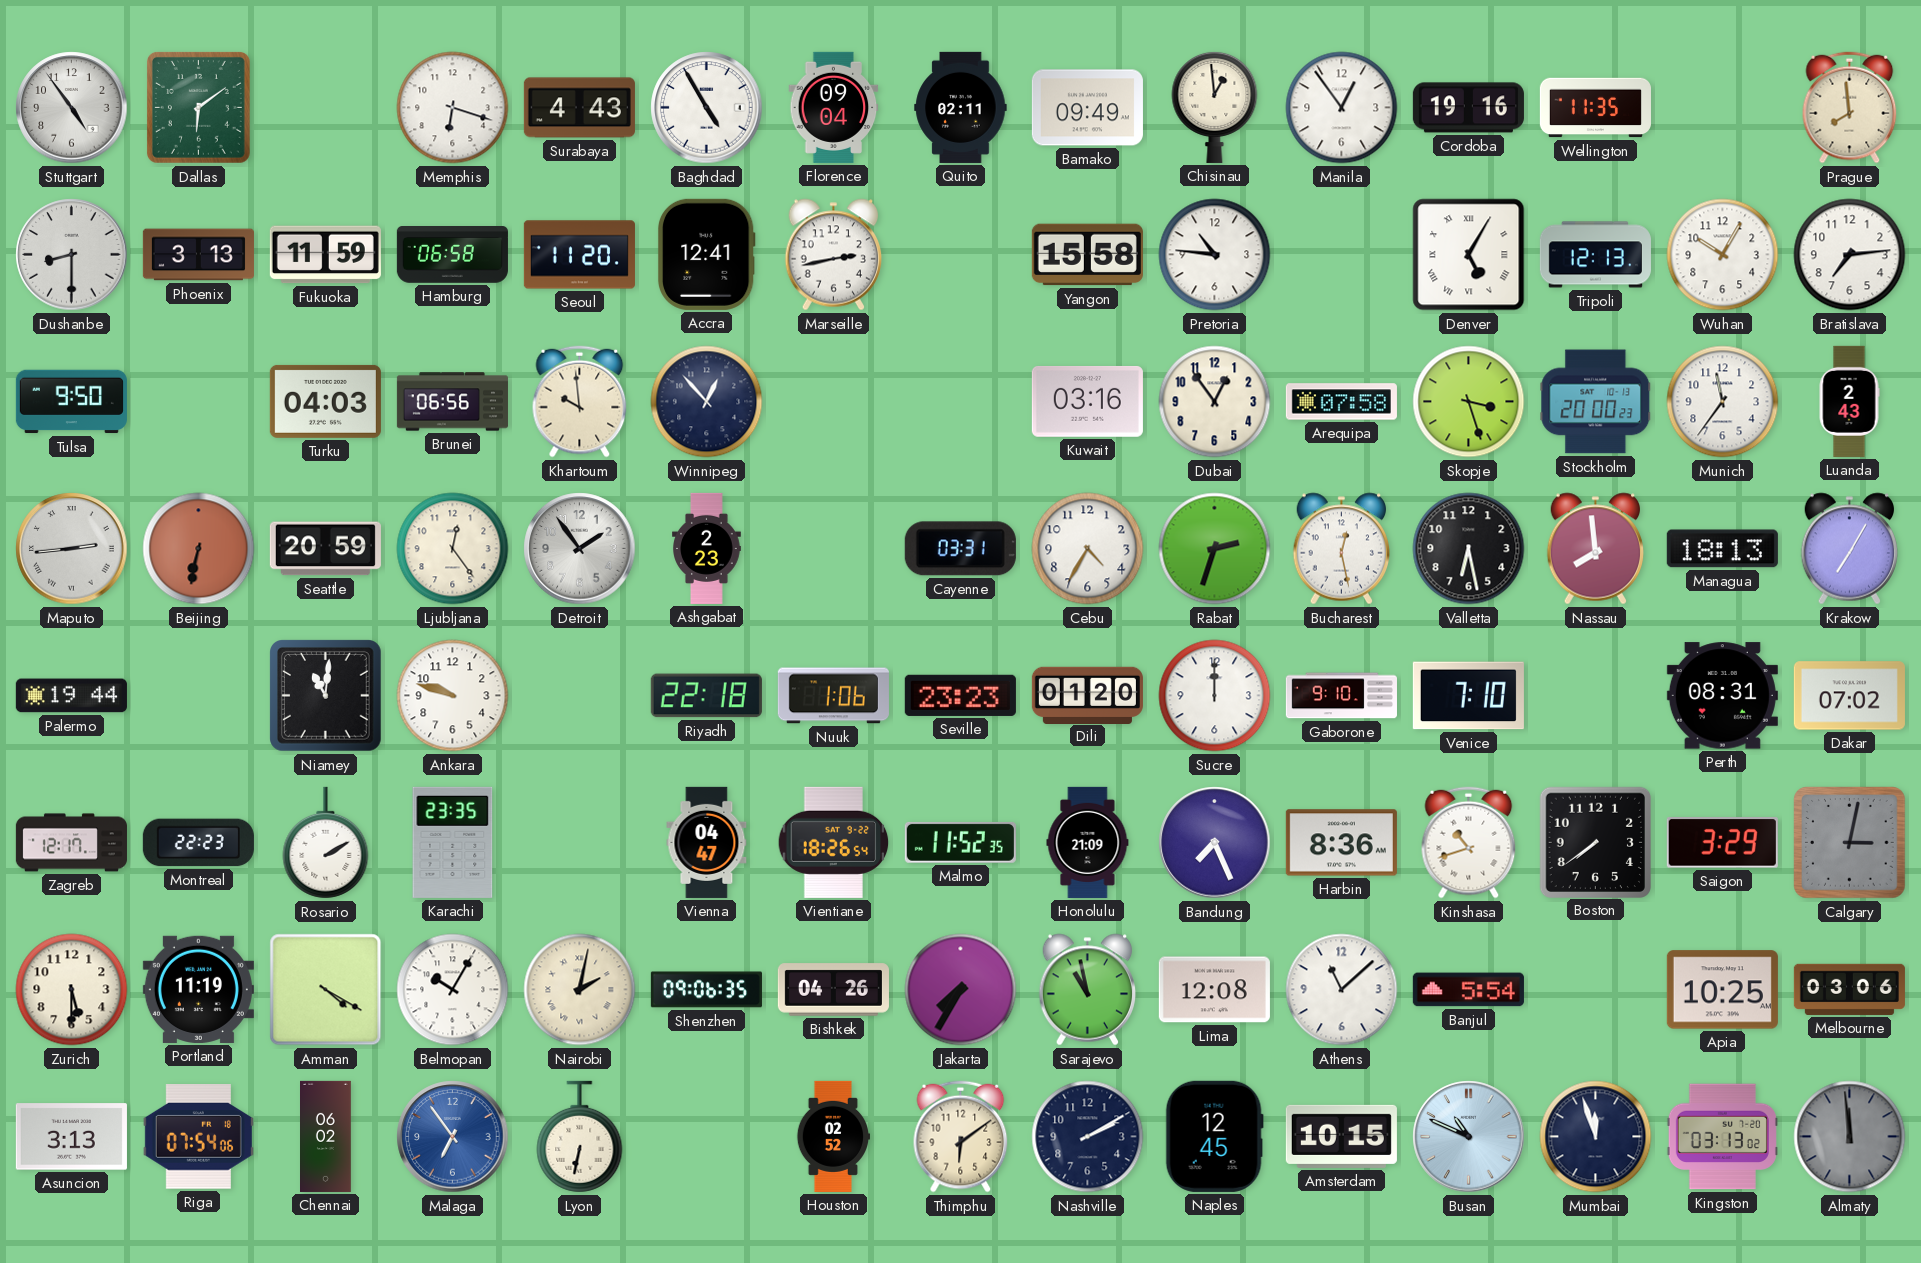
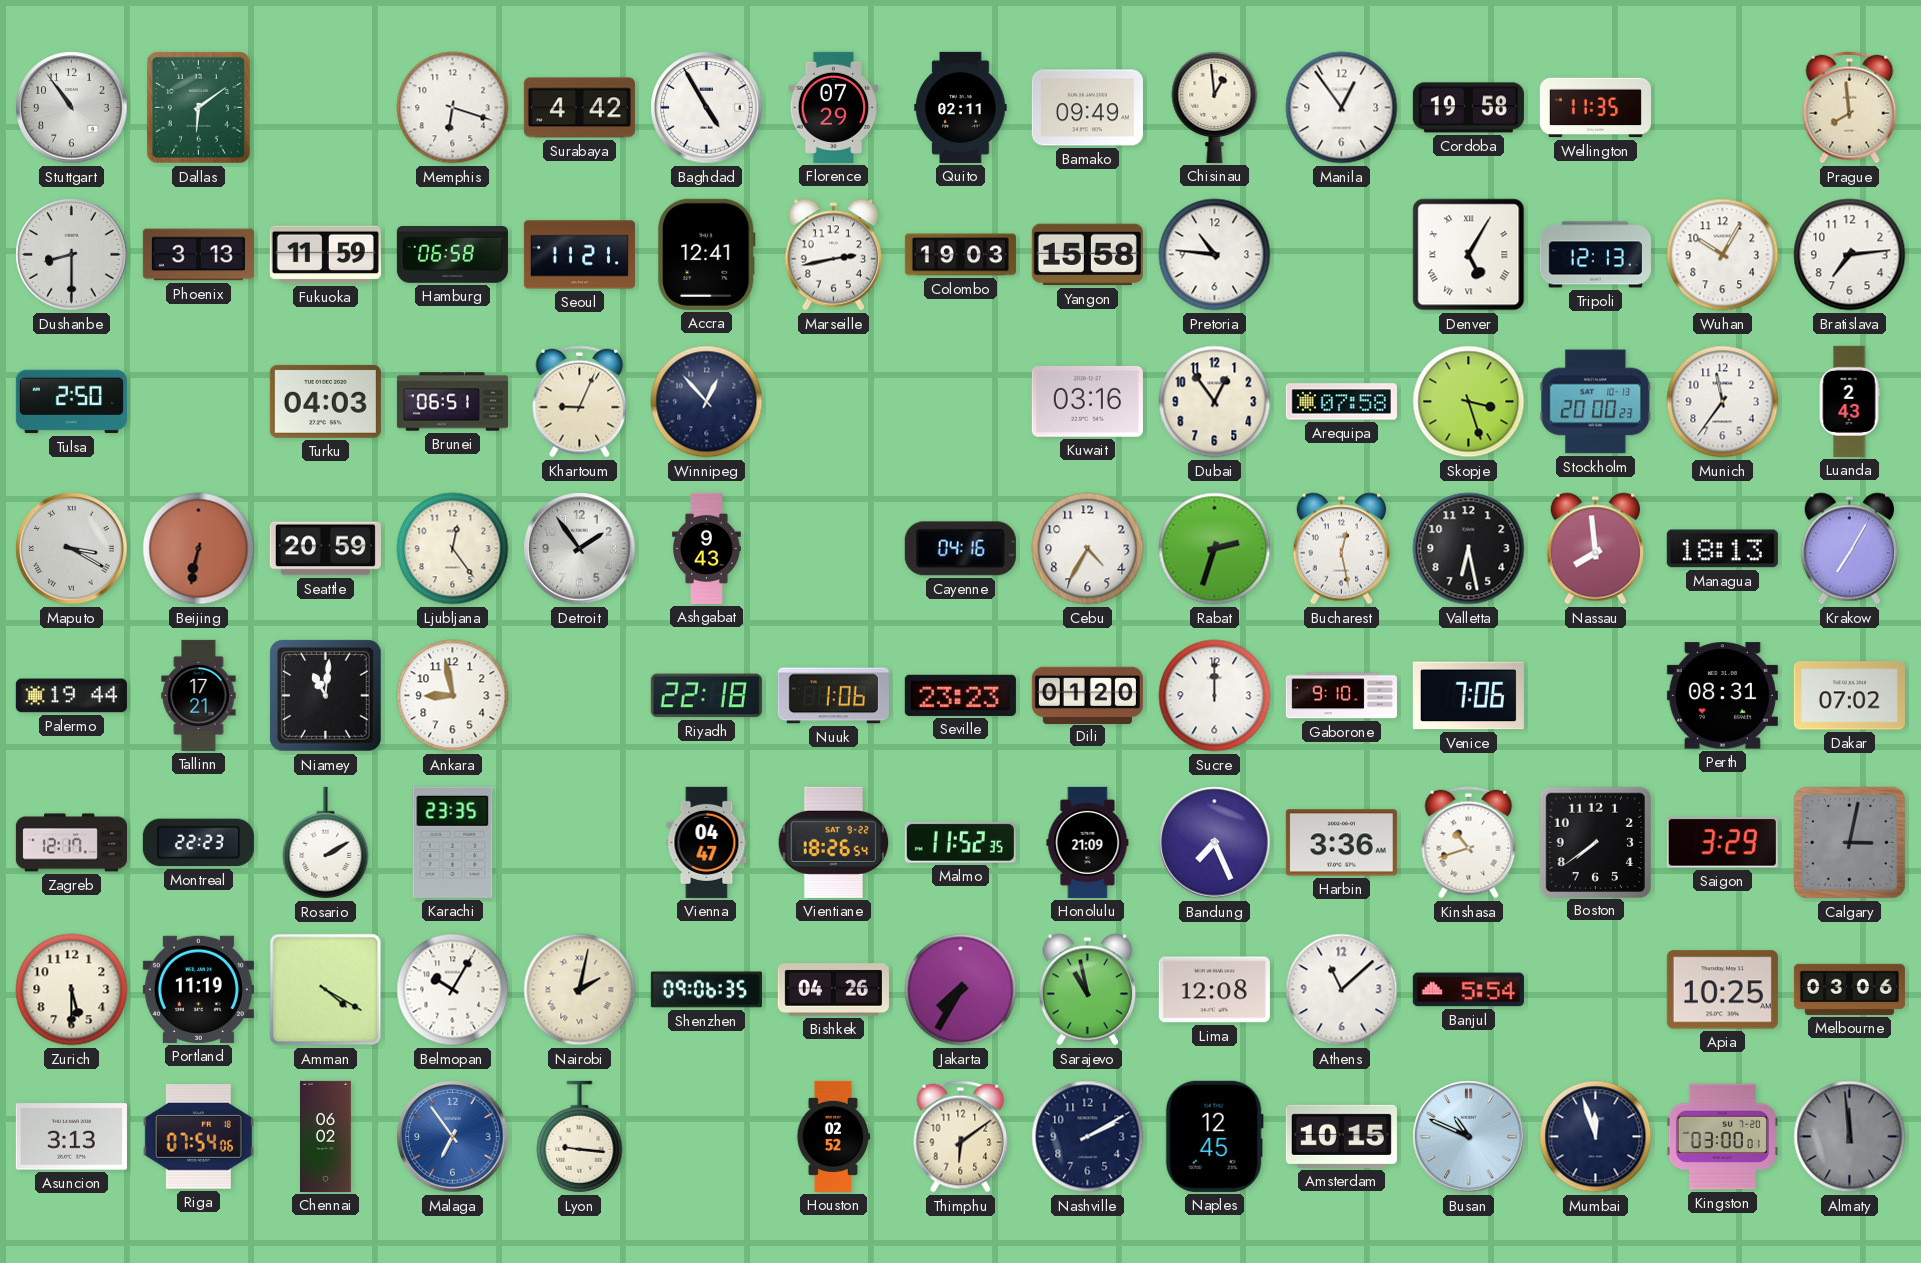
Stuttgart: 4:54 -> 10:54
Surabaya: 4:43 -> 4:42
Florence: 09:04 -> 07:29
Cordoba: 19:16 -> 19:58
Seoul: 11:20 -> 11:21
Colombo: none -> 19:03
Tulsa: 9:50 -> 2:50
Brunei: 06:56 -> 06:51
Khartoum: 9:59 -> 9:04
Maputo: 2:44 -> 3:20
Ashgabat: 2:23 -> 9:43
Cayenne: 03:31 -> 04:16
Tallinn: none -> 17:21
Ankara: 9:48 -> 8:58
Venice: 7:10 -> 7:06
Harbin: 8:36 -> 3:36
Lyon: 6:32 -> 9:16
Kingston: 03:13 -> 03:00
